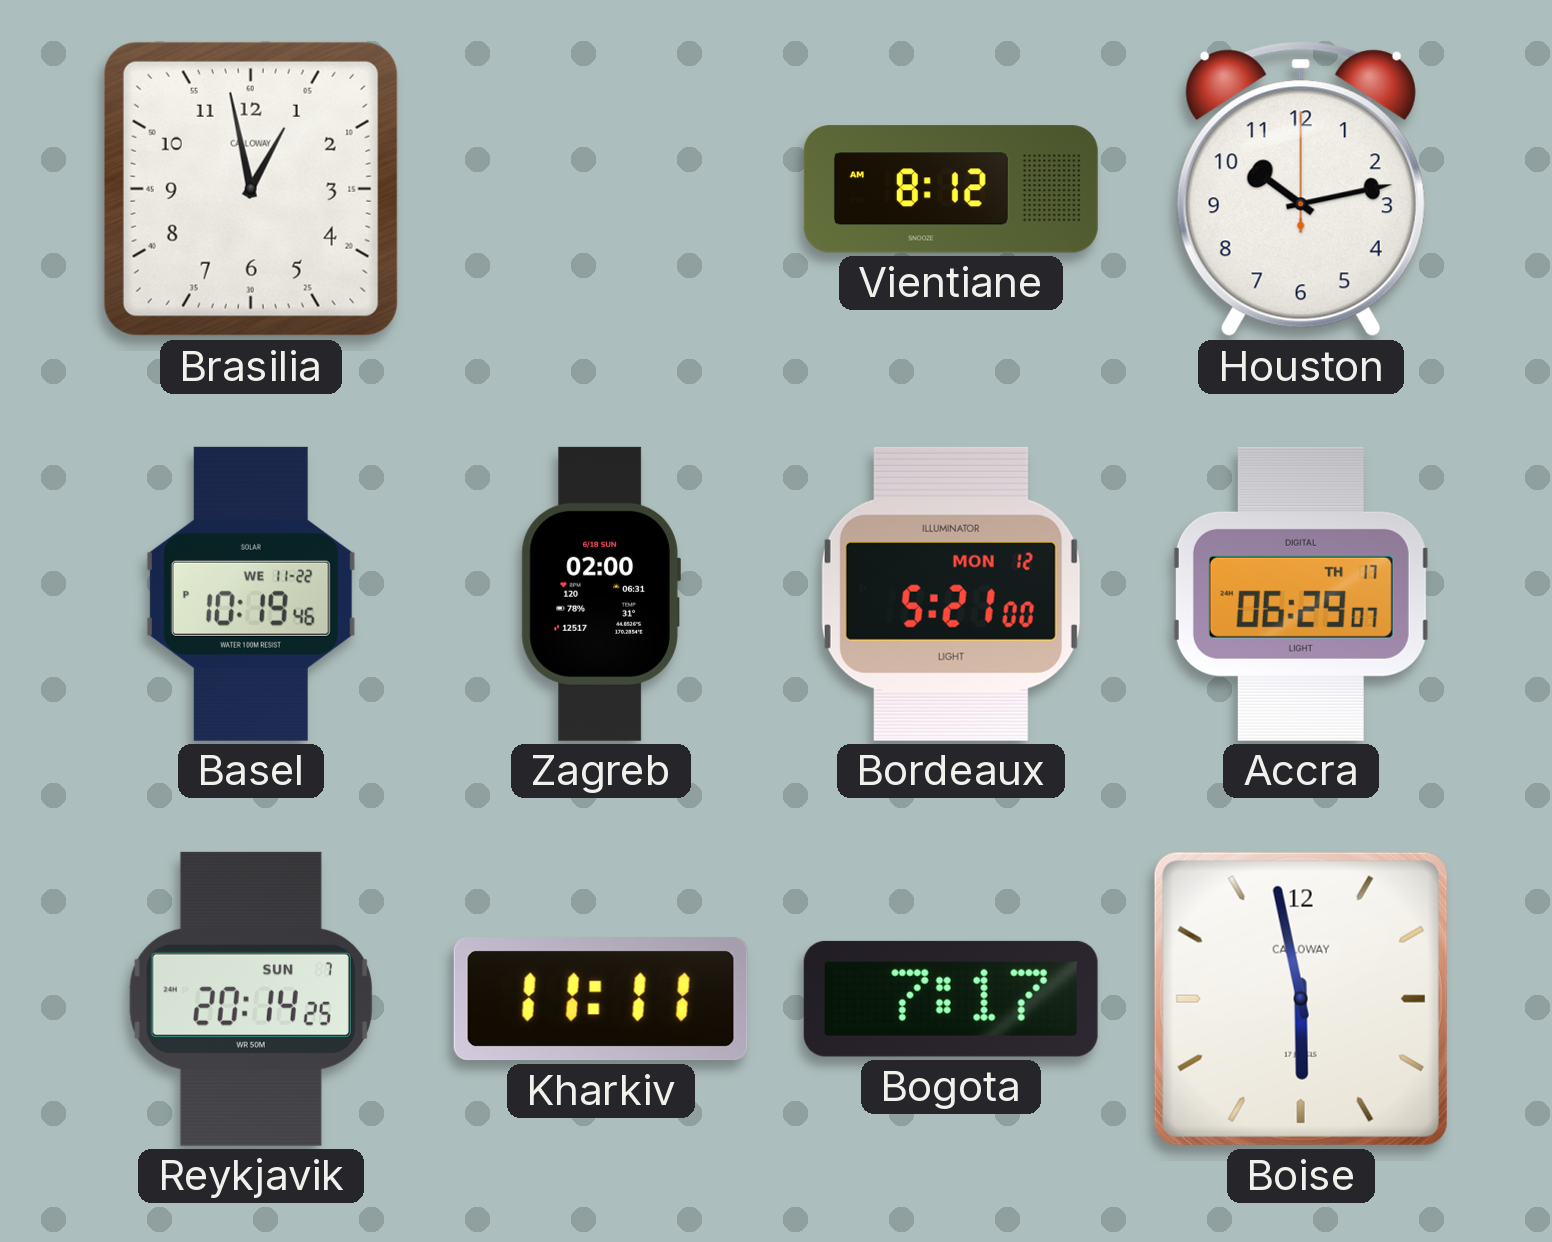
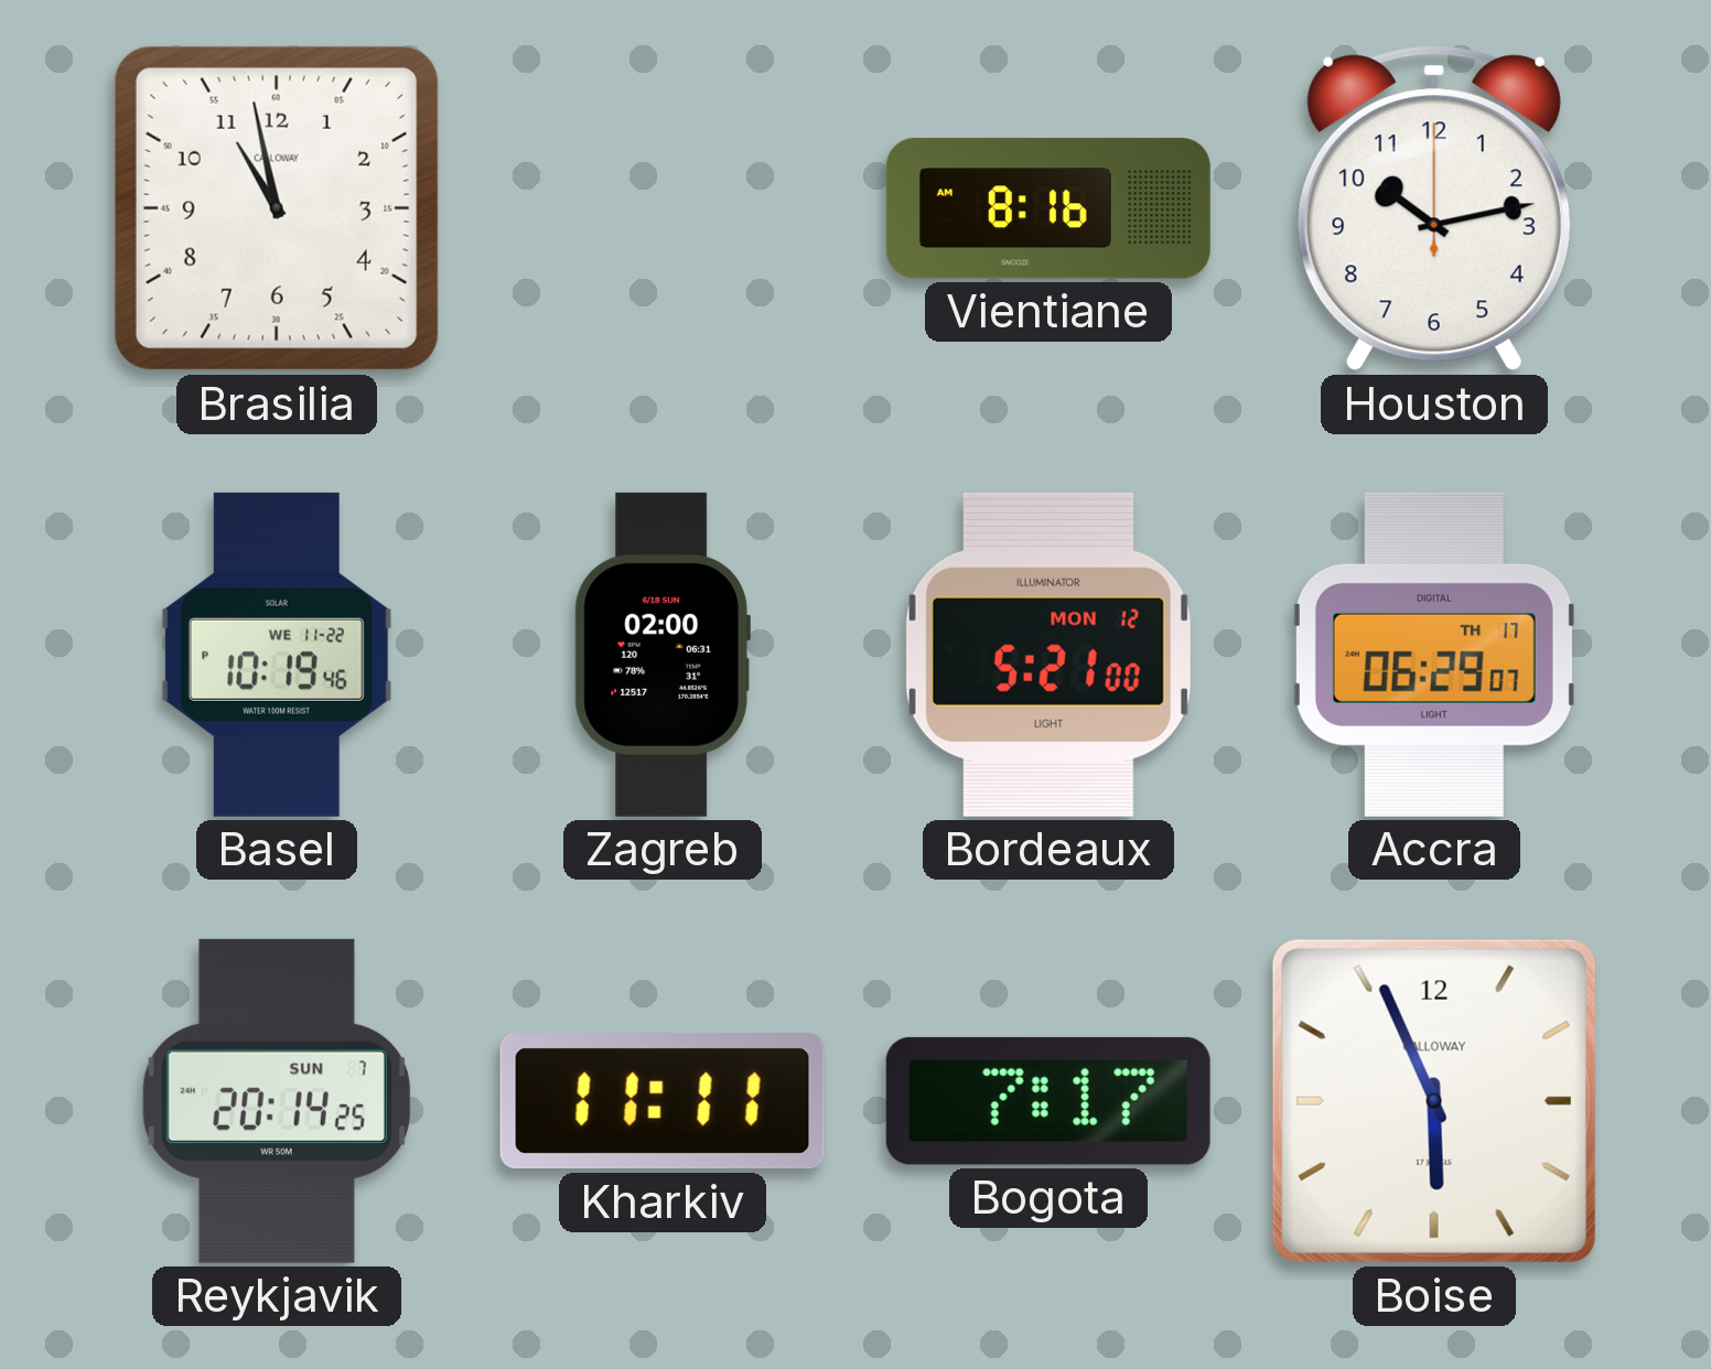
Brasilia: 12:58 -> 10:58
Vientiane: 8:12 -> 8:16
Boise: 5:58 -> 5:56
